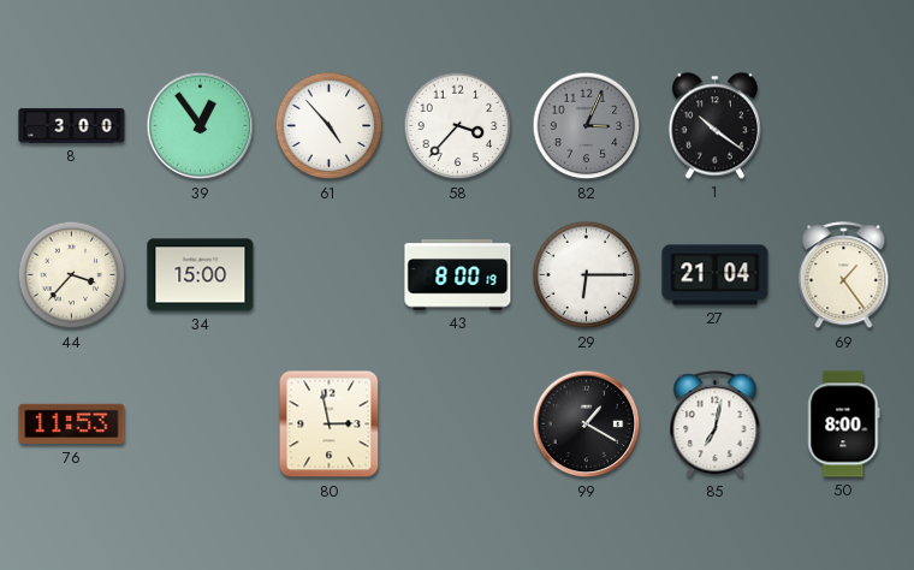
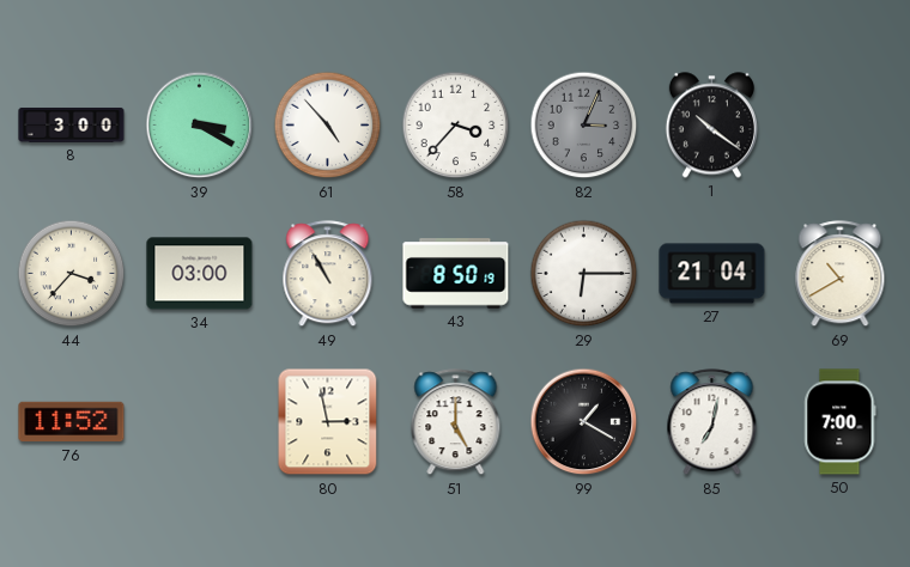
39: 12:54 -> 3:20
34: 15:00 -> 03:00
49: none -> 10:55
43: 8:00 -> 8:50
69: 1:24 -> 10:40
76: 11:53 -> 11:52
51: none -> 5:00
50: 8:00 -> 7:00
